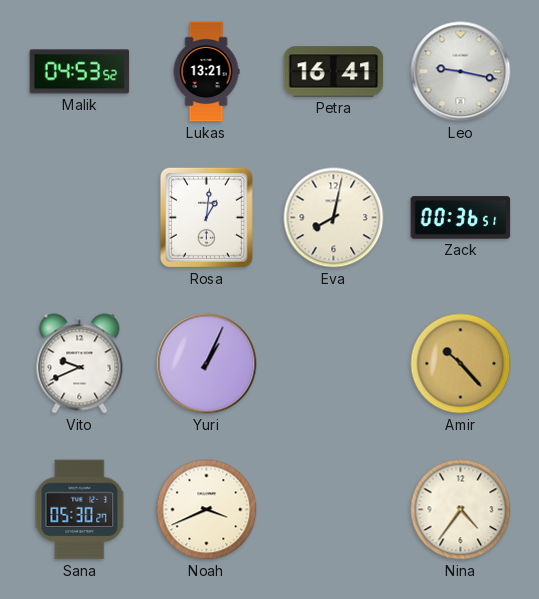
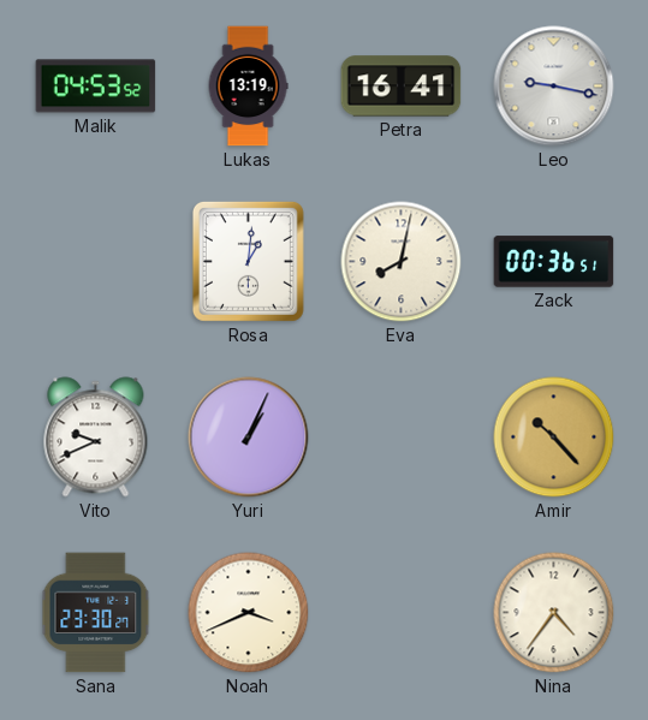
Lukas: 13:21 -> 13:19
Sana: 05:30 -> 23:30
